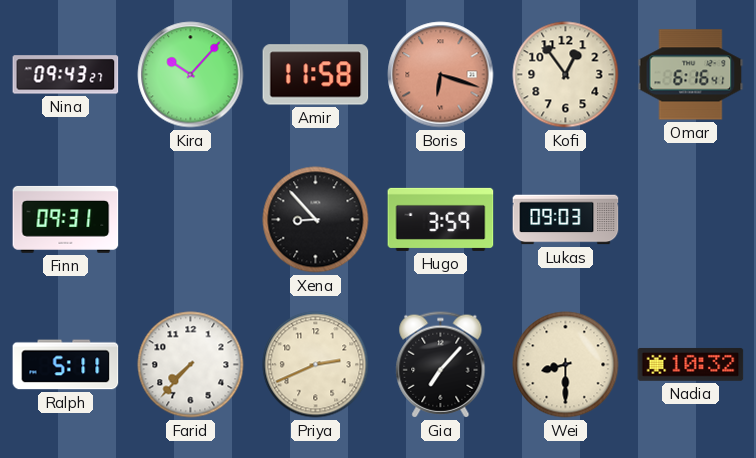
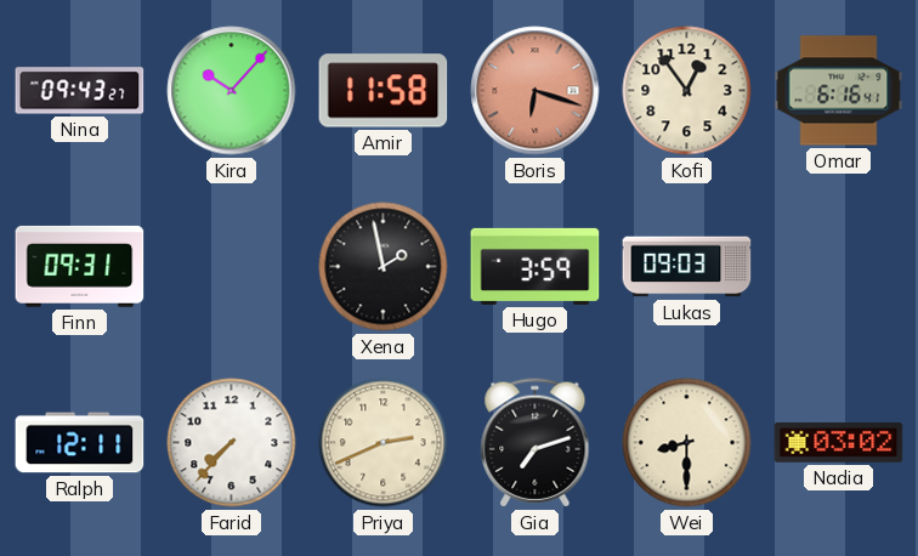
Xena: 8:53 -> 1:58
Ralph: 5:11 -> 12:11
Gia: 7:07 -> 7:12
Nadia: 10:32 -> 03:02
